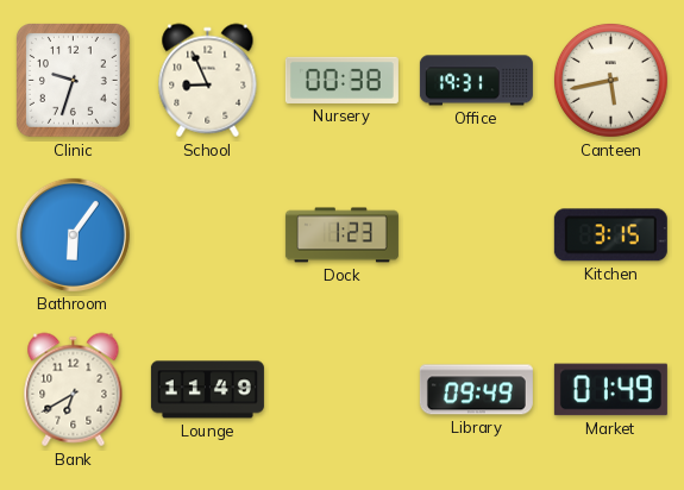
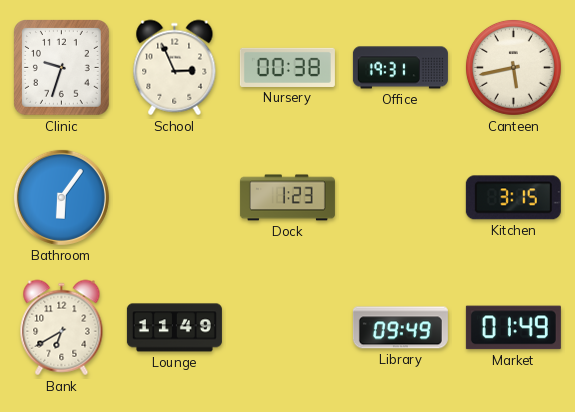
School: 8:56 -> 2:56
